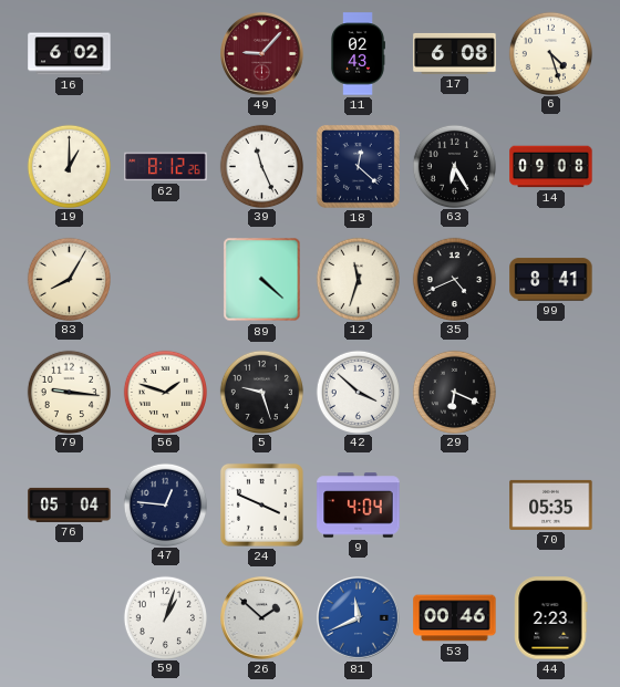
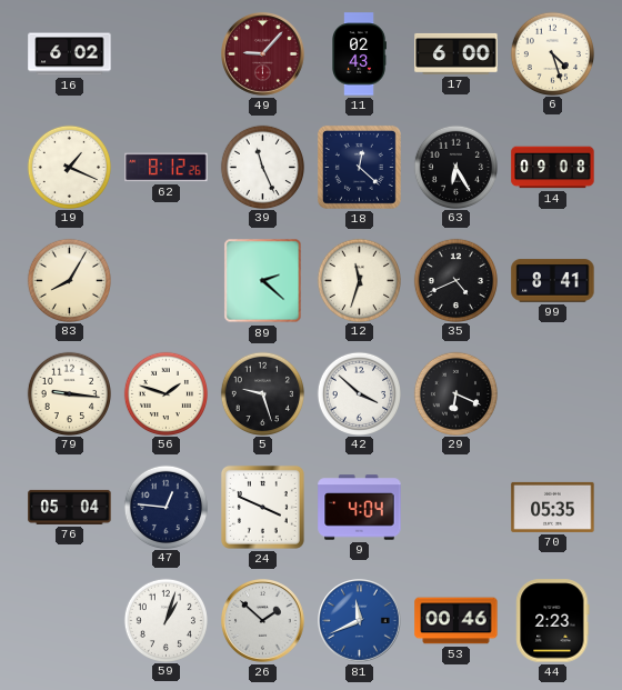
17: 6:08 -> 6:00
19: 1:00 -> 1:19
89: 4:22 -> 2:22
